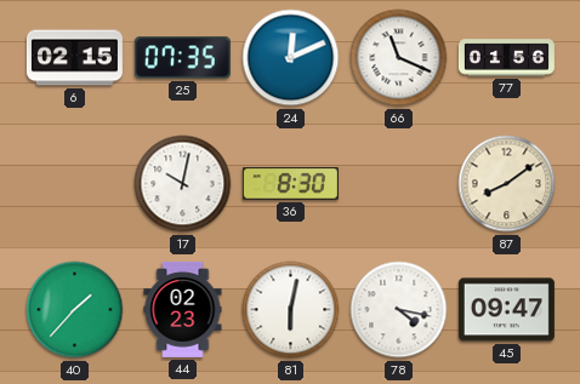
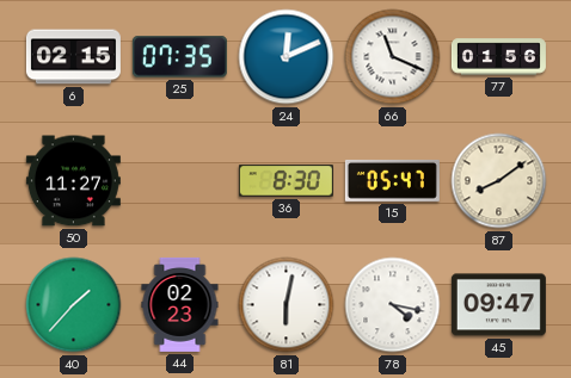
50: none -> 11:27
17: 10:02 -> none
15: none -> 05:47
